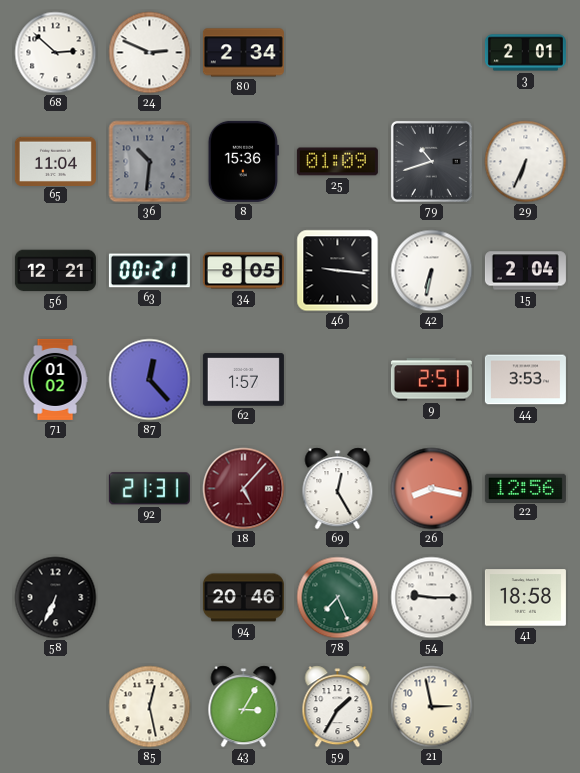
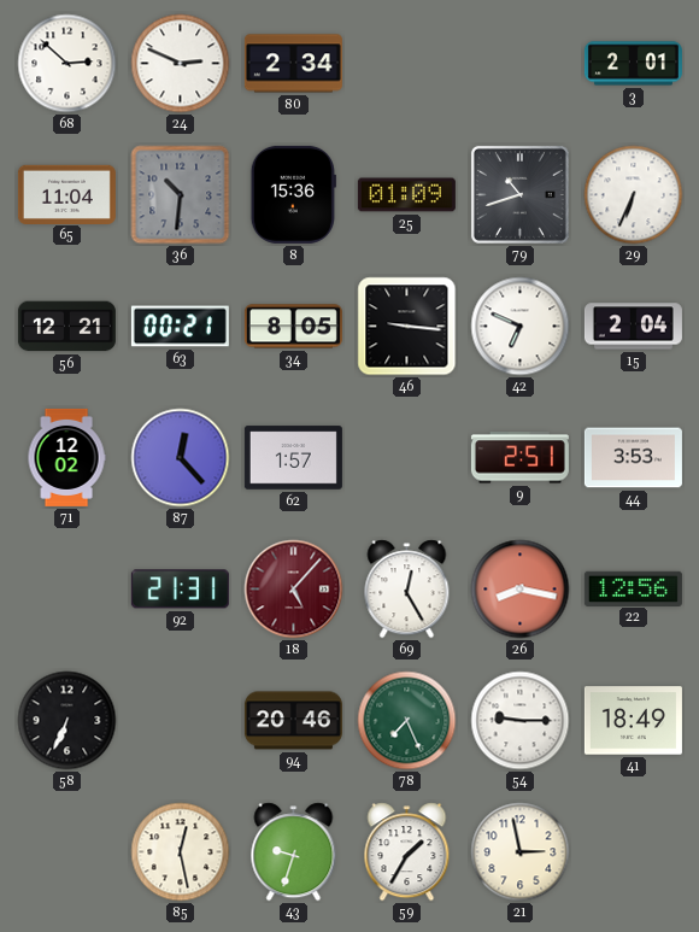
42: 6:32 -> 6:49
71: 01:02 -> 12:02
41: 18:58 -> 18:49
43: 3:05 -> 9:33
